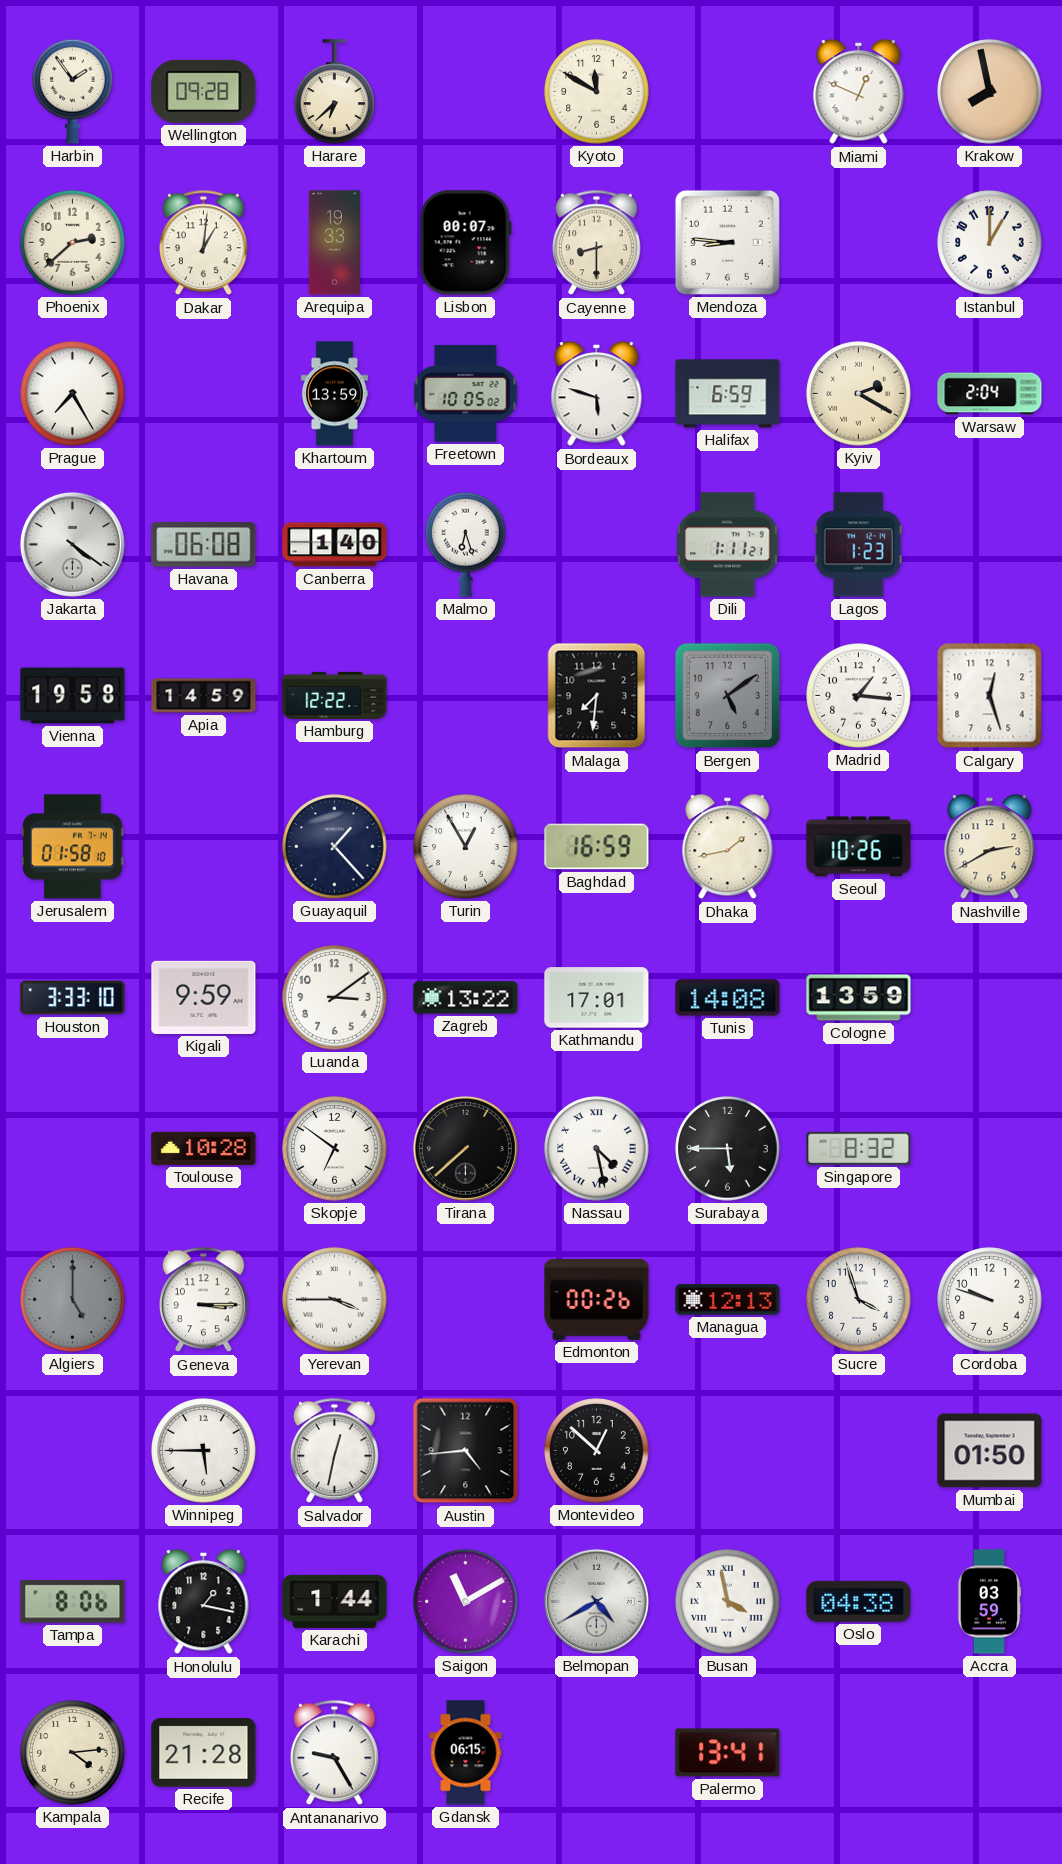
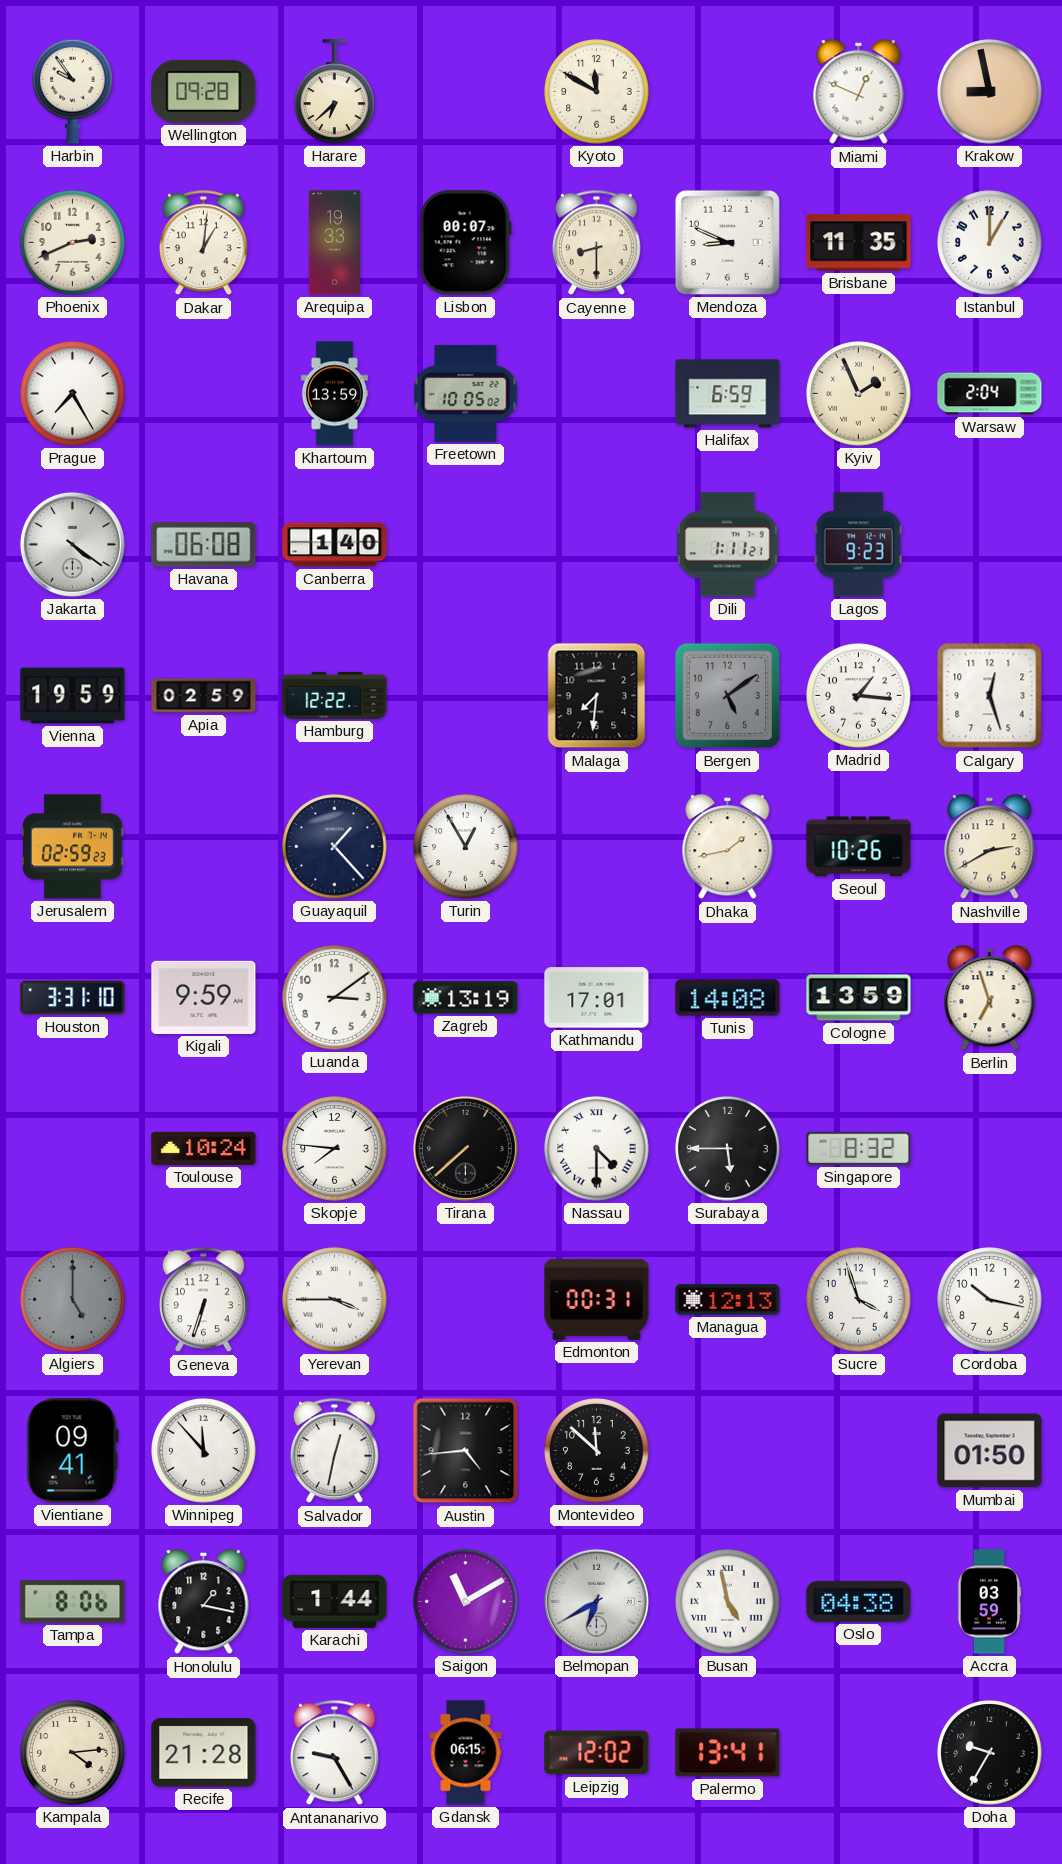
Harbin: 1:54 -> 9:54
Krakow: 7:58 -> 8:58
Phoenix: 2:38 -> 2:41
Mendoza: 8:46 -> 8:49
Brisbane: none -> 11:35
Bordeaux: 5:48 -> none
Kyiv: 2:20 -> 1:56
Malmo: 6:27 -> none
Lagos: 1:23 -> 9:23
Vienna: 19:58 -> 19:59
Apia: 14:59 -> 02:59
Jerusalem: 01:58 -> 02:59
Baghdad: 16:59 -> none
Houston: 3:33 -> 3:31
Zagreb: 13:22 -> 13:19
Berlin: none -> 6:57
Toulouse: 10:28 -> 10:24
Skopje: 6:51 -> 7:46
Nassau: 4:28 -> 4:30
Geneva: 3:15 -> 6:33
Edmonton: 00:26 -> 00:31
Cordoba: 9:48 -> 10:17
Vientiane: none -> 09:41
Winnipeg: 5:45 -> 11:53
Montevideo: 12:52 -> 11:52
Belmopan: 4:40 -> 6:40
Busan: 3:58 -> 4:58
Leipzig: none -> 12:02
Doha: none -> 9:35
